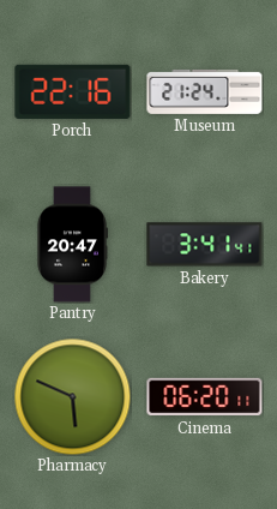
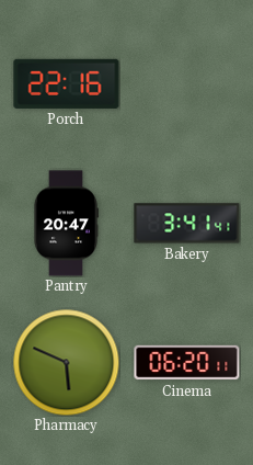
Museum: 21:24 -> none
